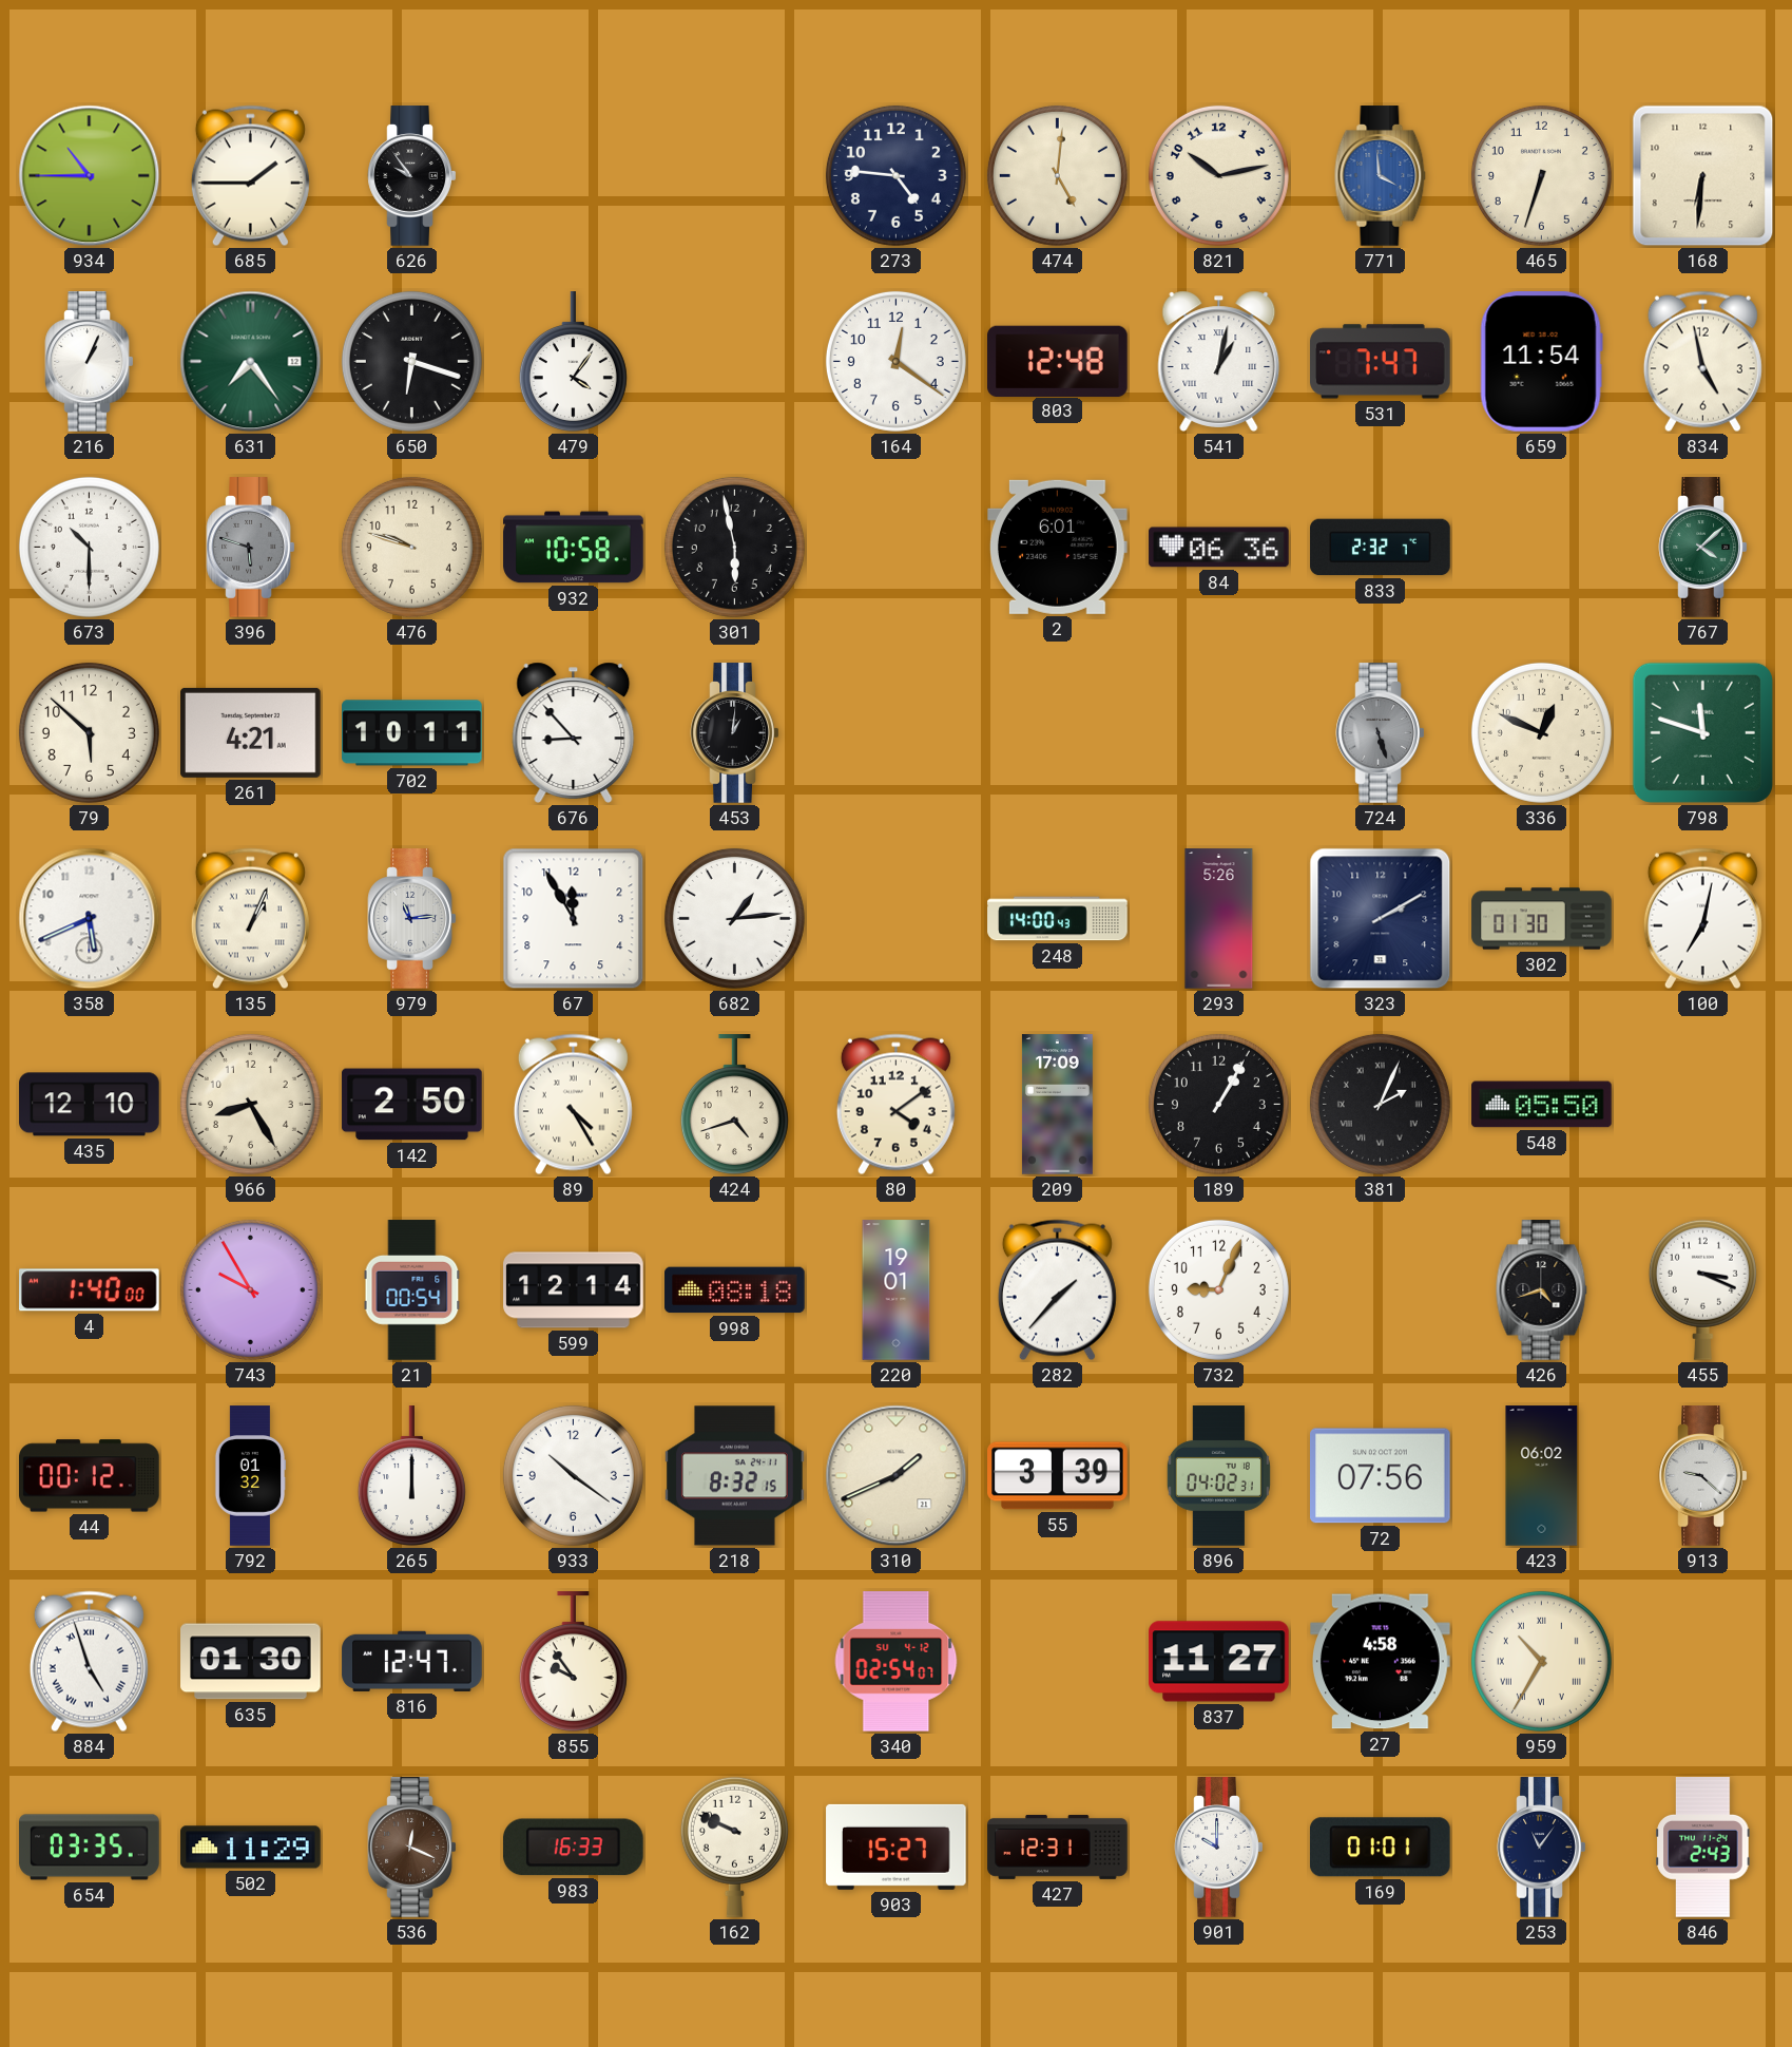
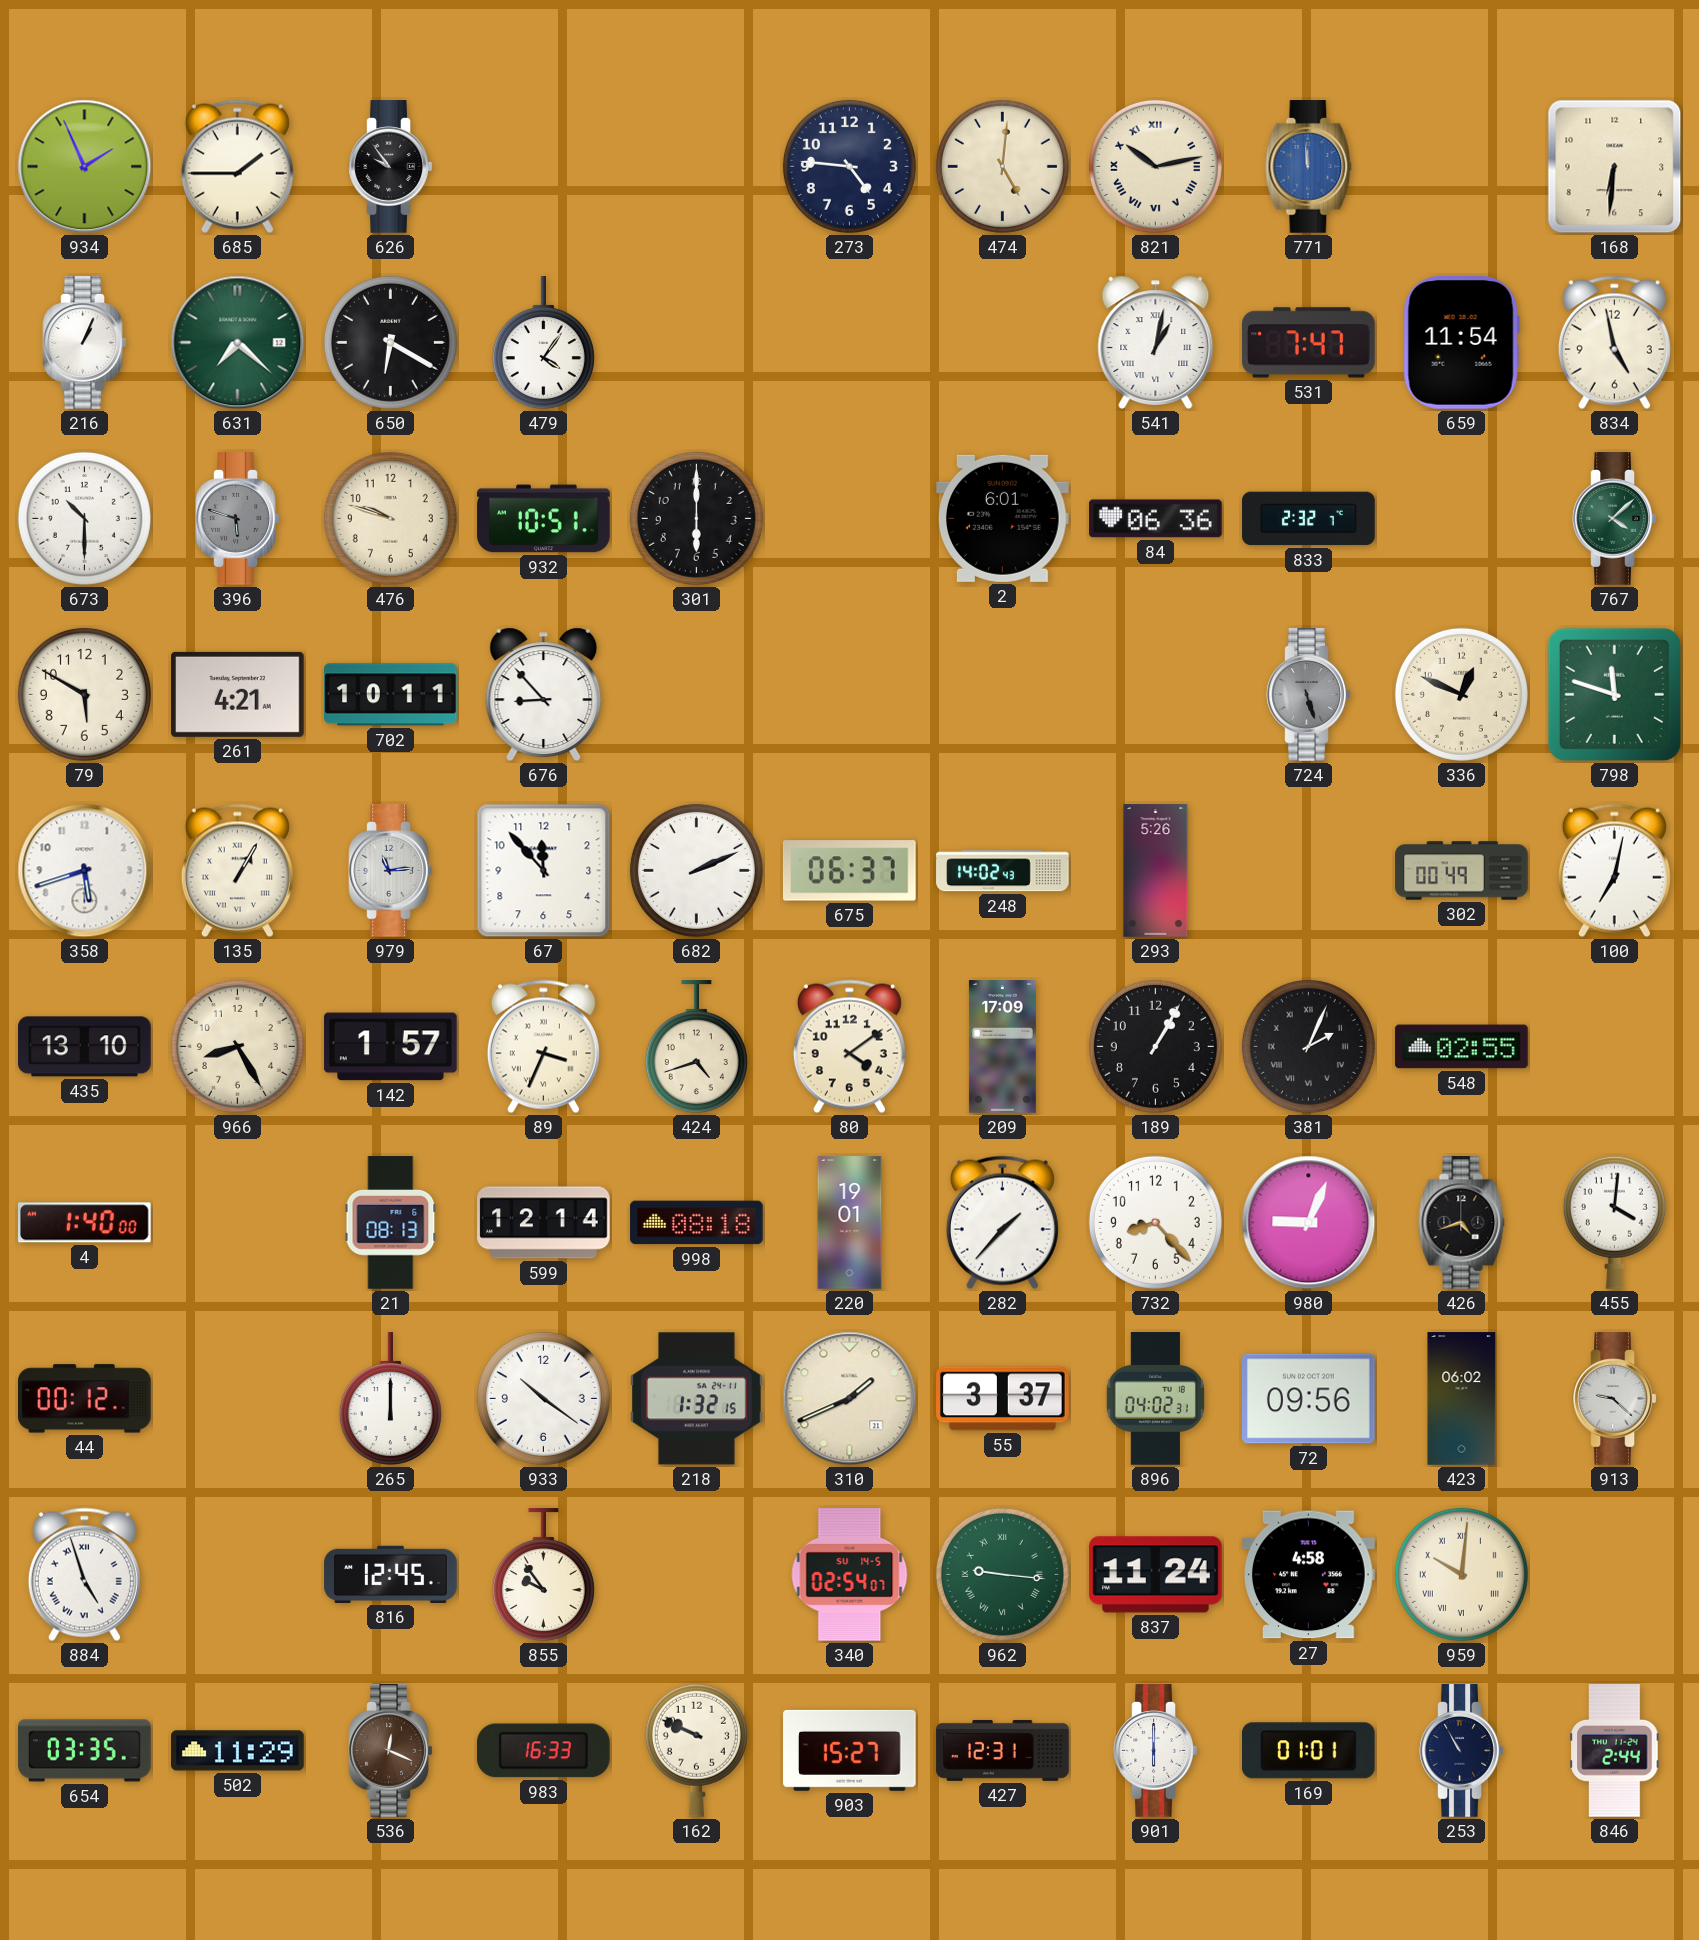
934: 10:45 -> 1:56
821 numerals: Arabic -> Roman
771: 3:59 -> 11:59
465: 6:33 -> none
631: 7:24 -> 7:22
650: 6:18 -> 6:20
164: 12:21 -> none
803: 12:48 -> none
932: 10:58 -> 10:51
301: 5:58 -> 6:00
79: 5:52 -> 5:50
453: 1:01 -> none
358: 5:41 -> 5:42
135: 1:04 -> 1:05
67: 11:55 -> 11:53
682: 1:14 -> 2:11
675: none -> 06:37
248: 14:00 -> 14:02
323: 2:10 -> none
302: 01:30 -> 00:49
435: 12:10 -> 13:10
142: 2:50 -> 1:57
89: 4:25 -> 3:34
548: 05:50 -> 02:55
743: 9:55 -> none
21: 00:54 -> 08:13
732: 9:04 -> 8:23
980: none -> 9:04
455: 3:19 -> 4:01
792: 01:32 -> none
218: 8:32 -> 1:32
55: 3:39 -> 3:37
72: 07:56 -> 09:56
635: 01:30 -> none
816: 12:47 -> 12:45
340 date: SU 4-12 -> SU 14-5
962: none -> 9:16
837: 11:27 -> 11:24
959: 10:35 -> 10:01
901: 10:00 -> 6:00
253: 11:06 -> 10:55
846: 2:43 -> 2:44
